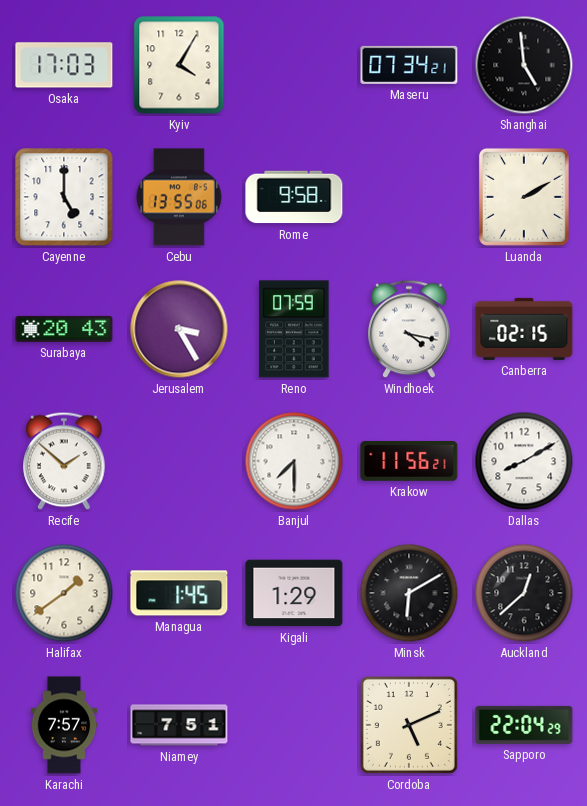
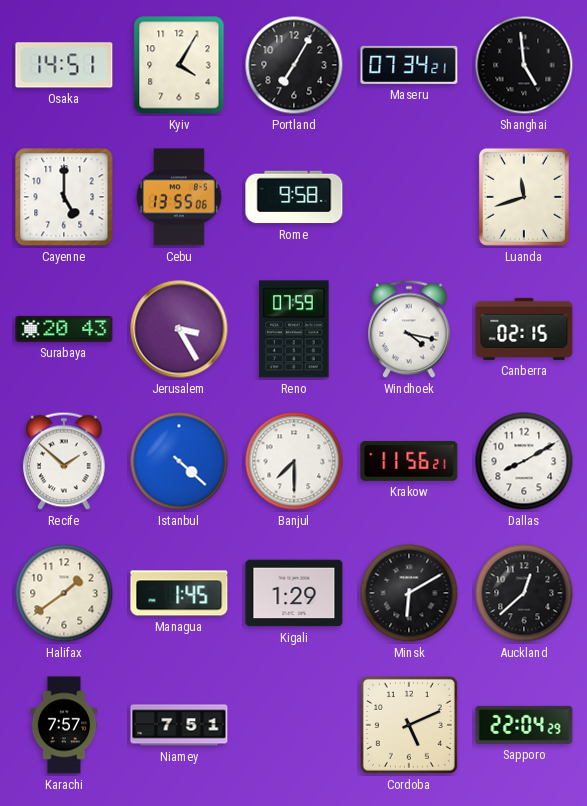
Osaka: 17:03 -> 14:51
Portland: none -> 7:05
Luanda: 2:10 -> 11:42
Istanbul: none -> 4:22
